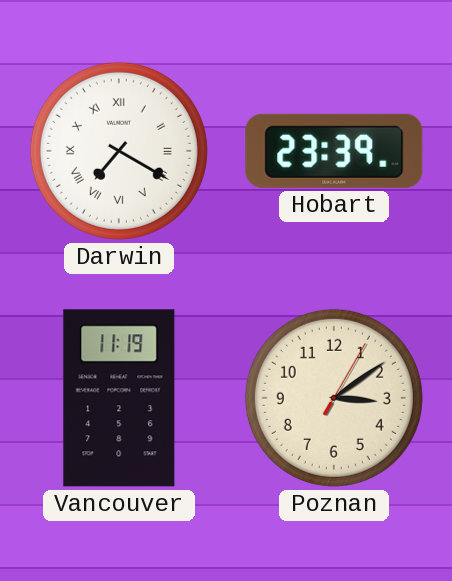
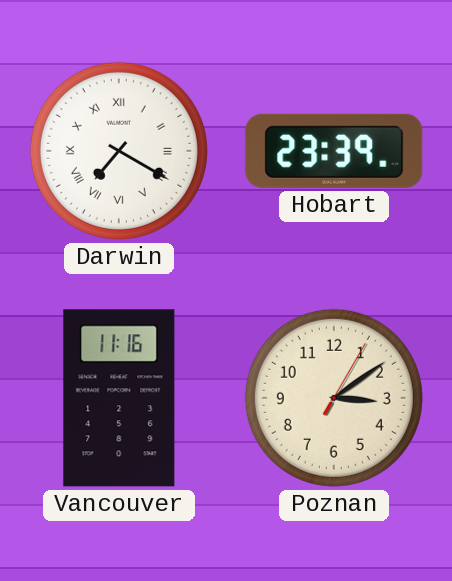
Vancouver: 11:19 -> 11:16
